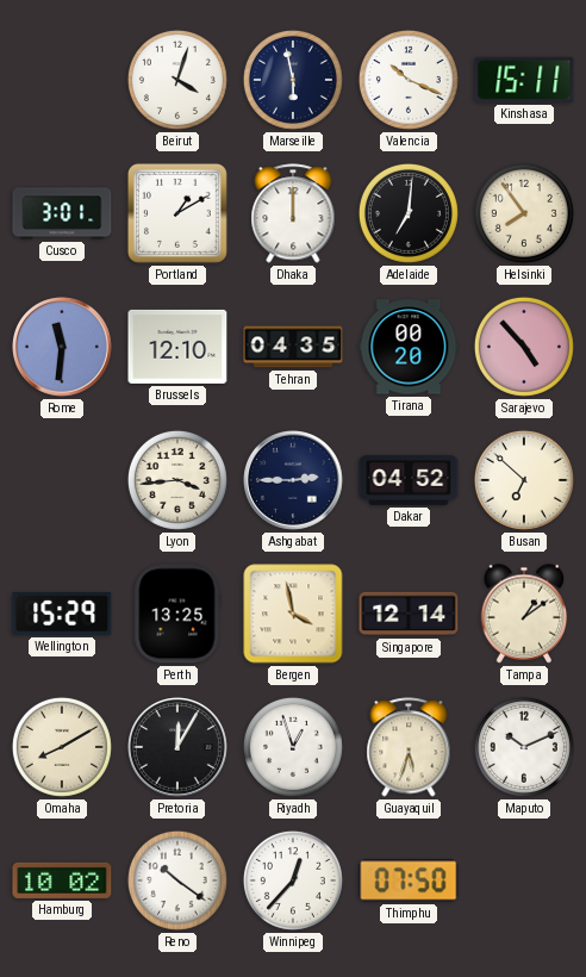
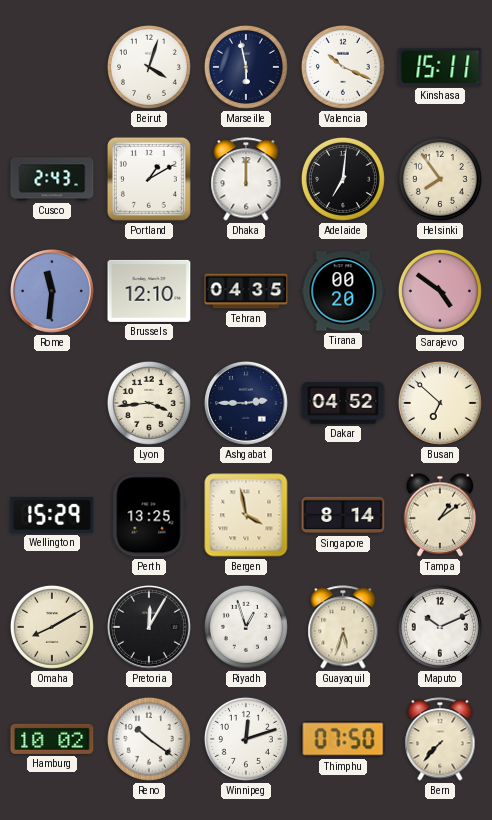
Cusco: 3:01 -> 2:43
Sarajevo: 4:53 -> 4:51
Singapore: 12:14 -> 8:14
Winnipeg: 12:37 -> 12:12
Bern: none -> 7:37
